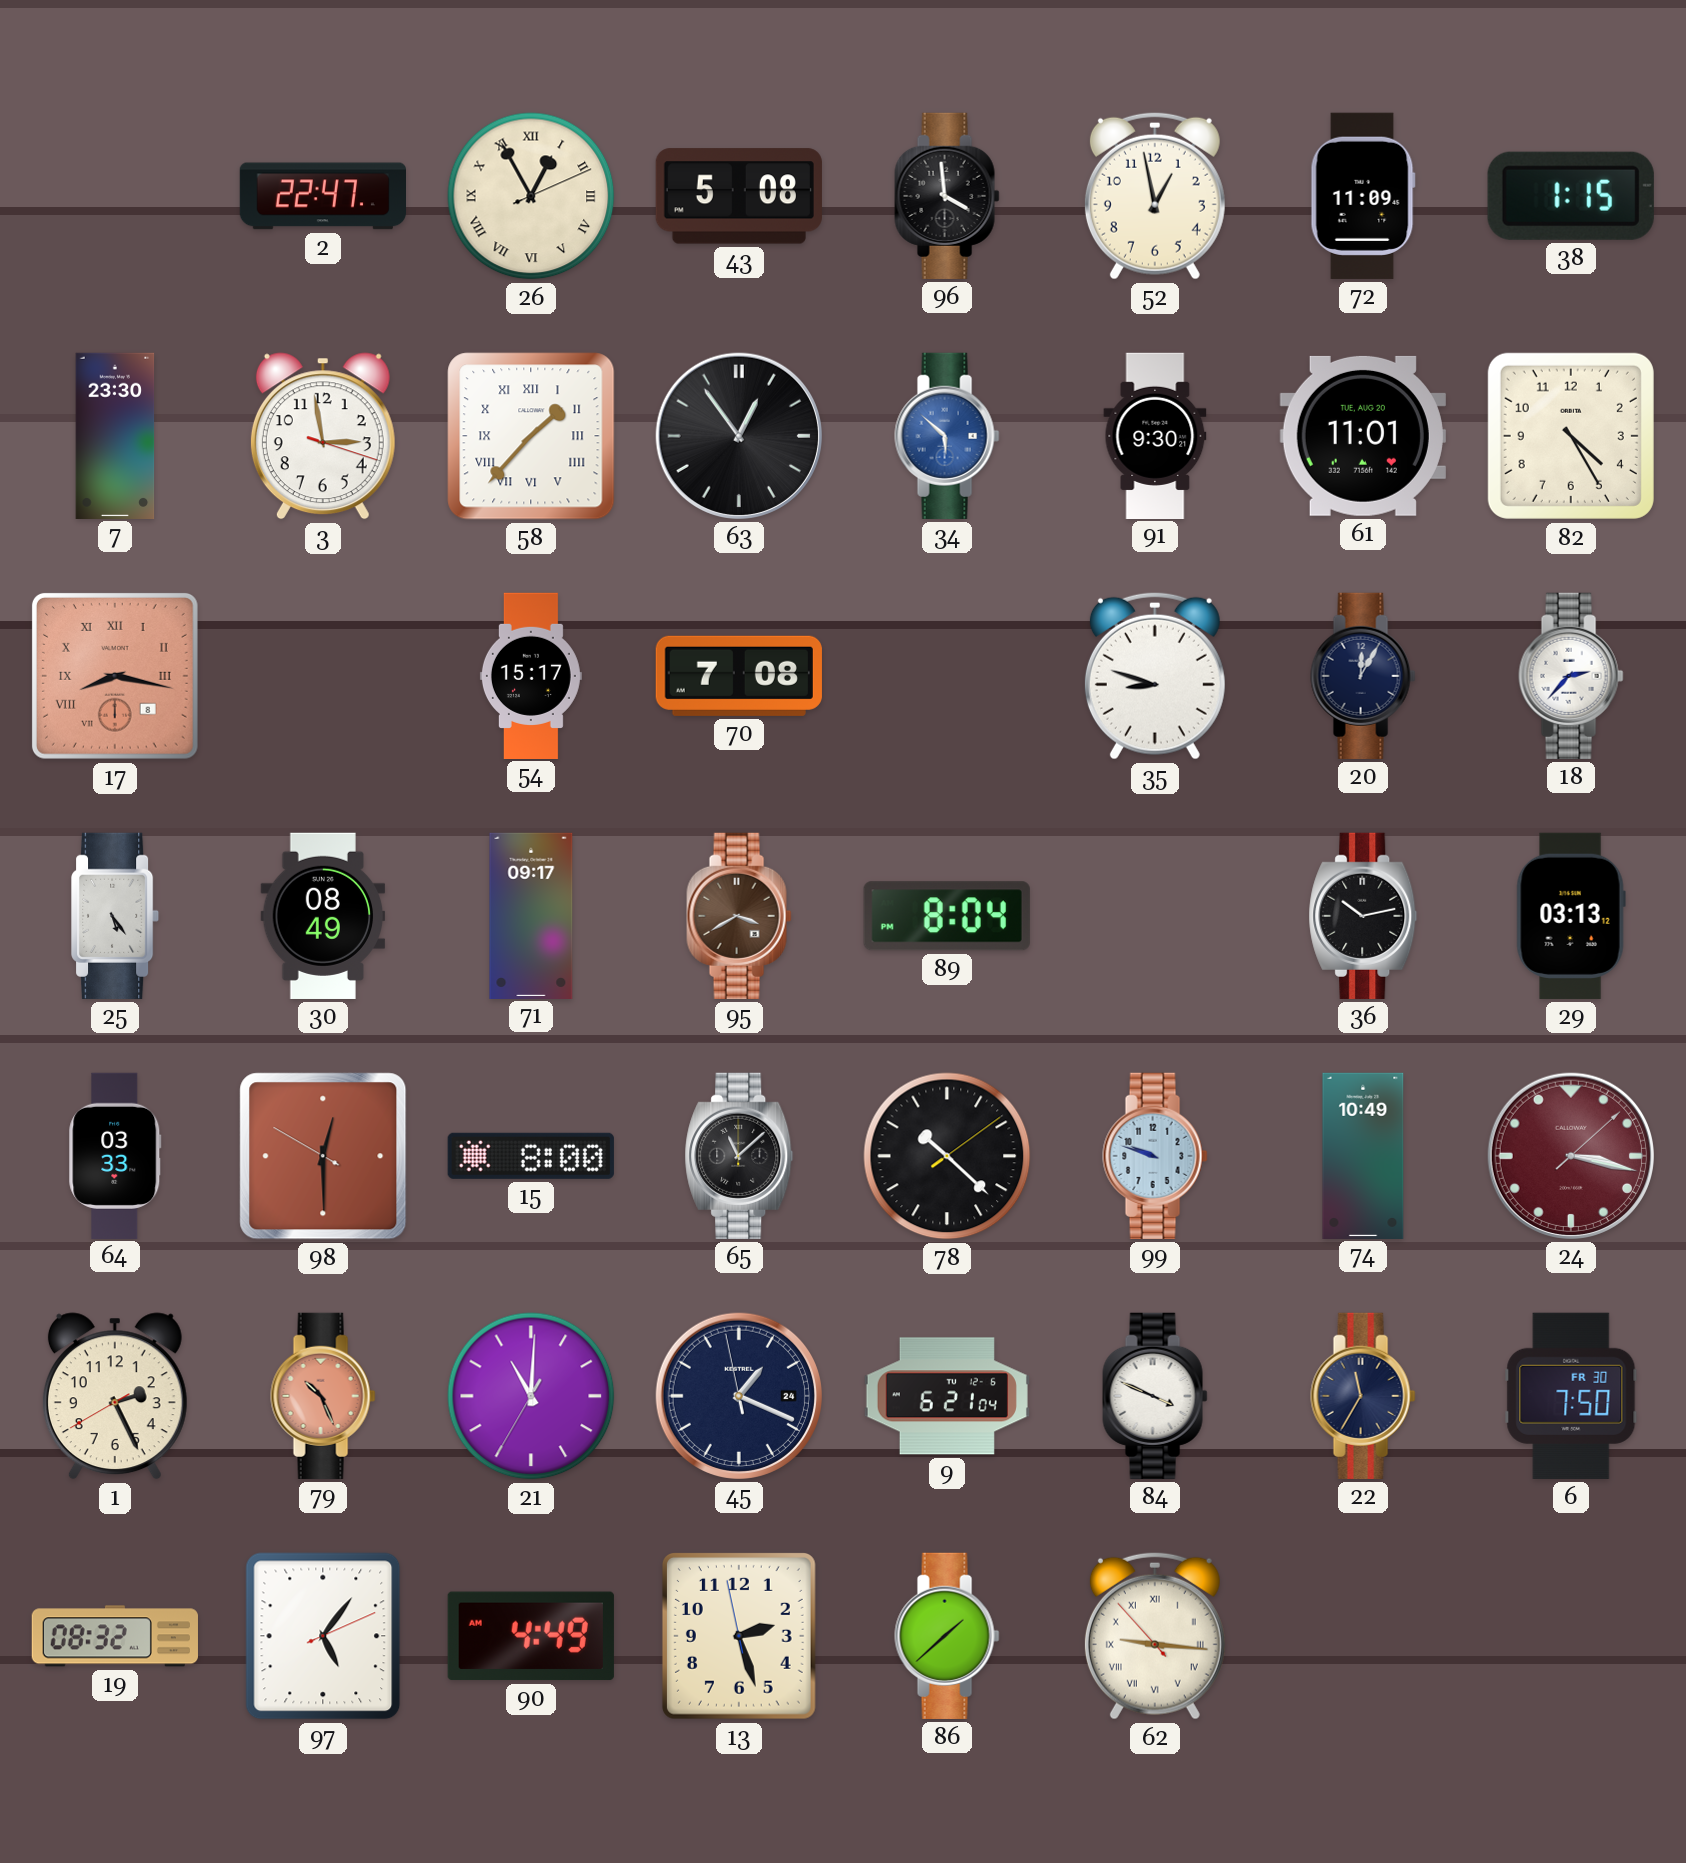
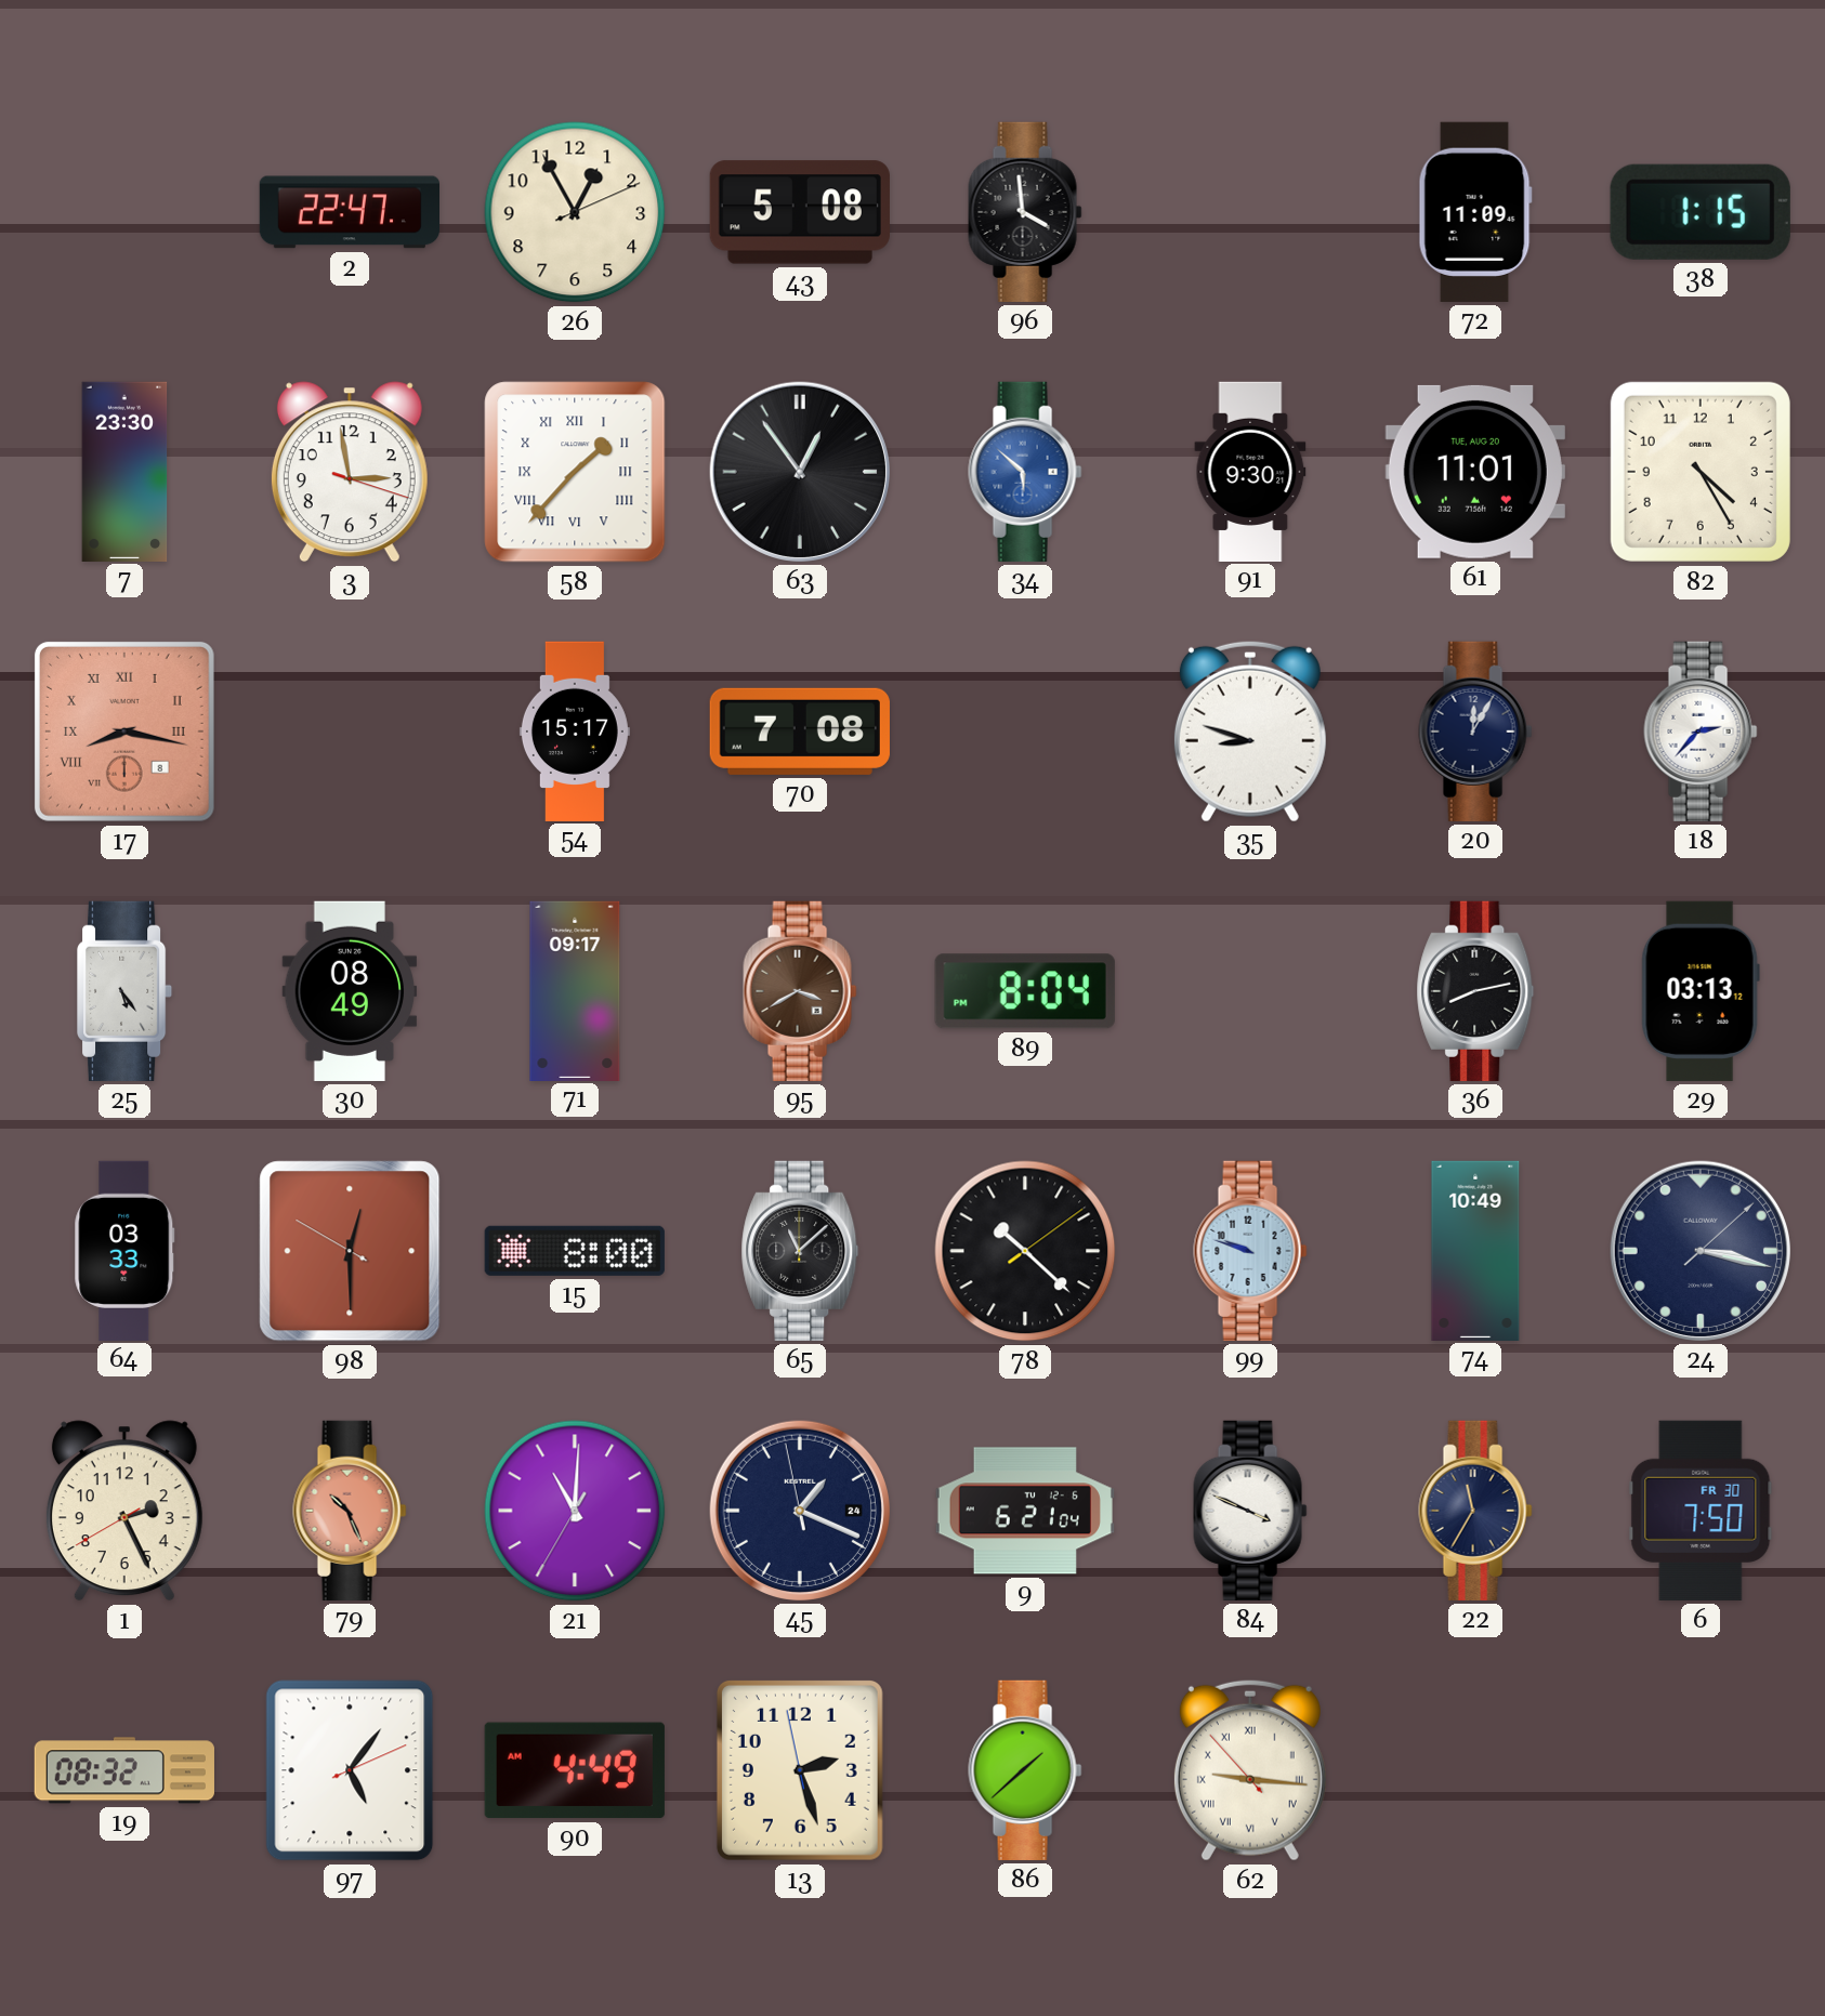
26 numerals: Roman -> Arabic
52: 12:58 -> none
36: 10:13 -> 8:13
24 dial: burgundy -> navy
